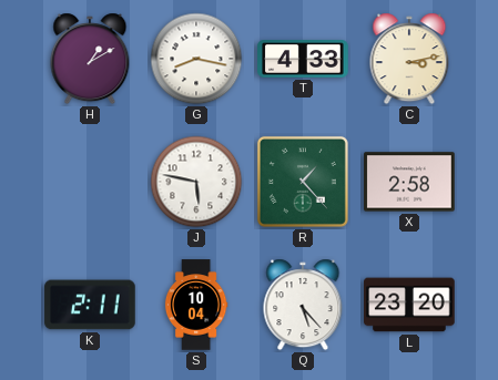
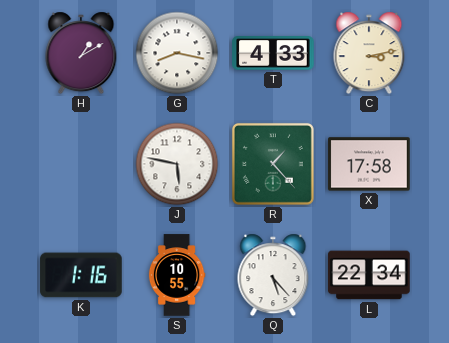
X: 2:58 -> 17:58
K: 2:11 -> 1:16
S: 10:04 -> 10:55
L: 23:20 -> 22:34
